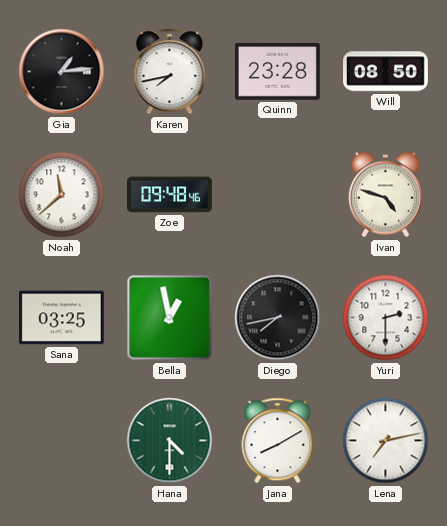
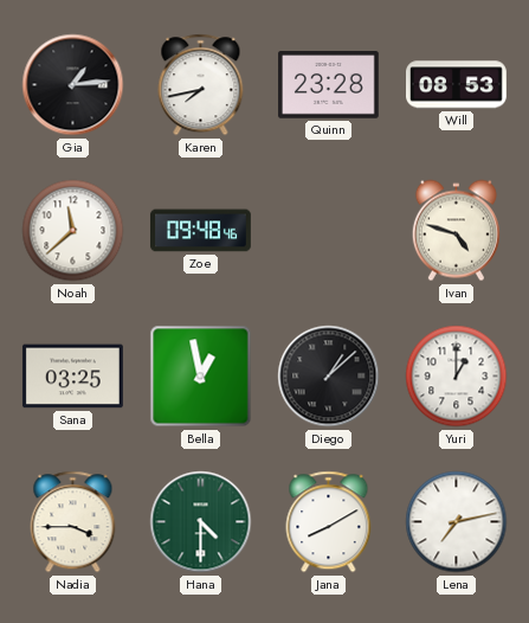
Will: 08:50 -> 08:53
Diego: 7:43 -> 1:08
Yuri: 2:30 -> 1:00
Nadia: none -> 3:45
